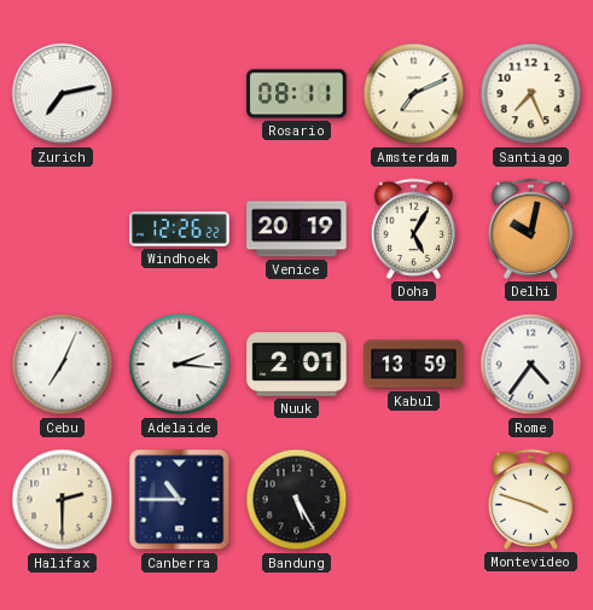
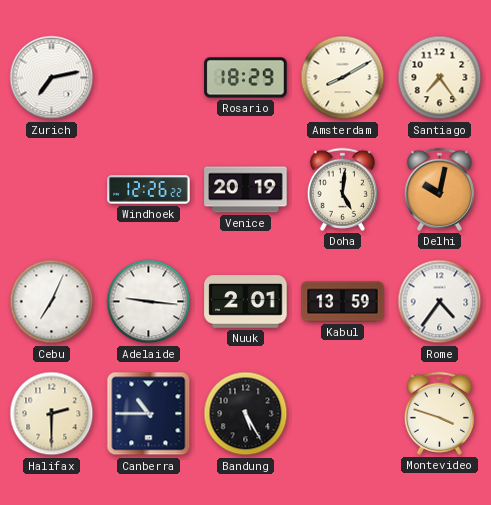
Rosario: 08:11 -> 18:29
Amsterdam: 7:11 -> 8:10
Santiago: 7:26 -> 7:24
Doha: 5:05 -> 5:01
Adelaide: 2:16 -> 9:16
